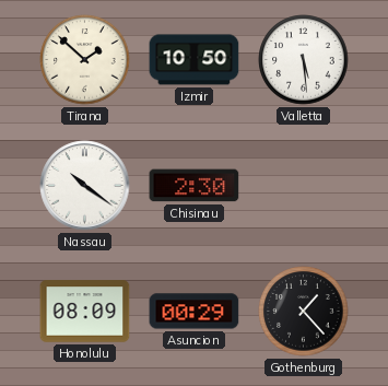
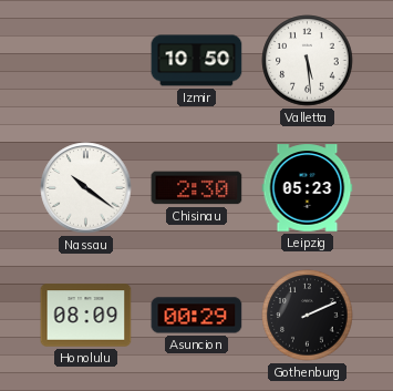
Tirana: 1:52 -> none
Leipzig: none -> 05:23
Gothenburg: 1:23 -> 2:11
